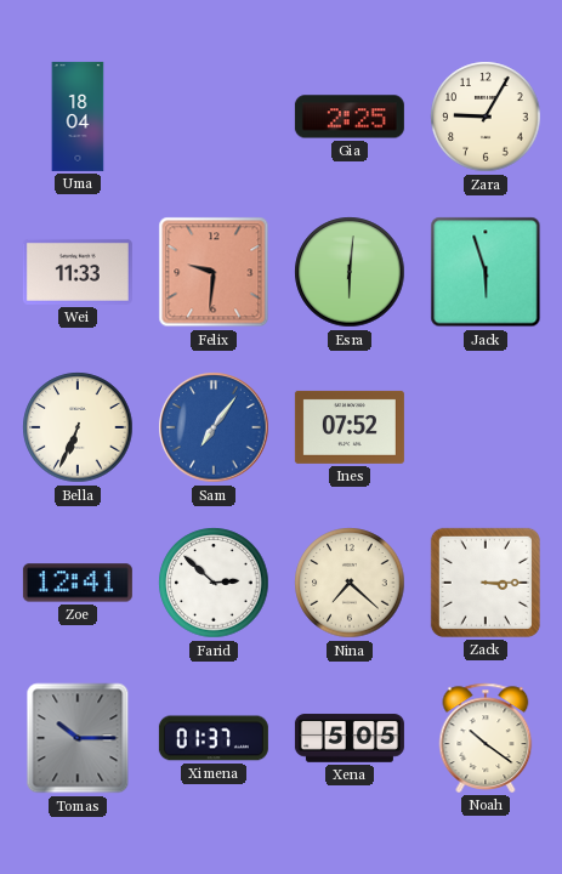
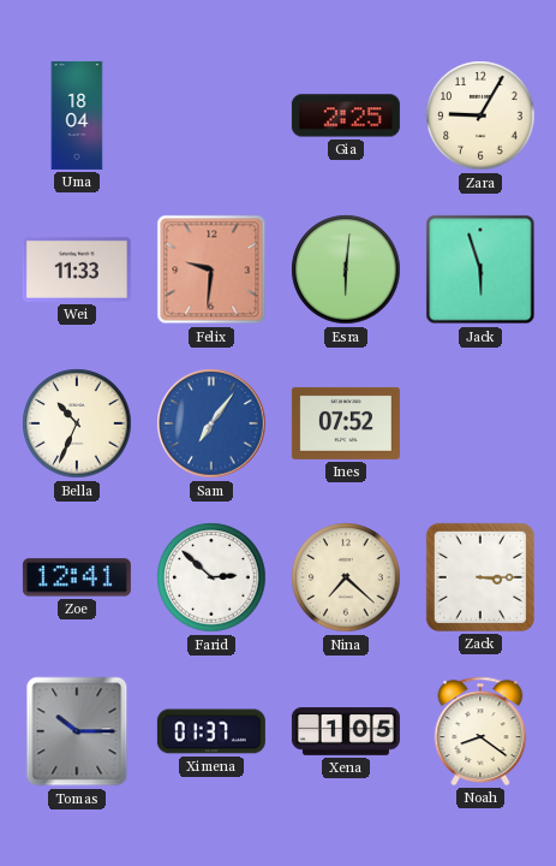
Bella: 6:34 -> 10:34
Xena: 5:05 -> 1:05
Noah: 10:21 -> 8:21
